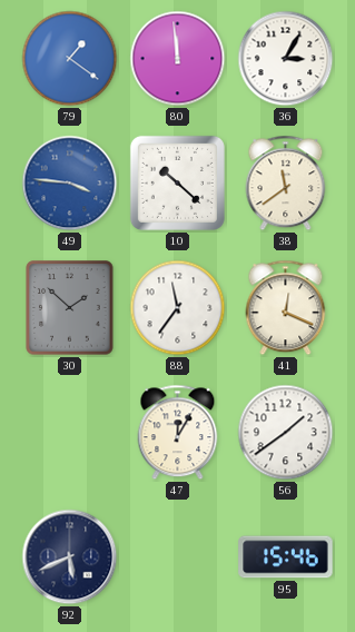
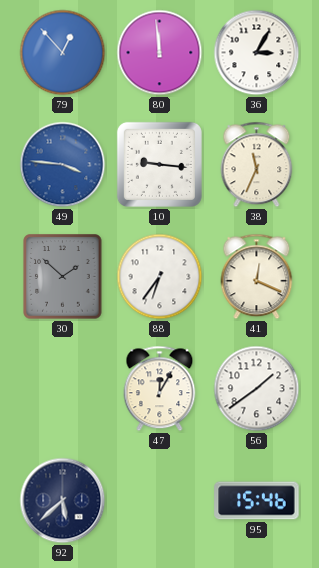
79: 1:21 -> 12:53
10: 10:22 -> 9:16
38: 11:39 -> 11:34
88: 11:36 -> 6:36
92: 5:41 -> 5:38
